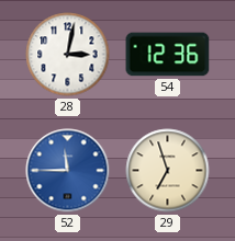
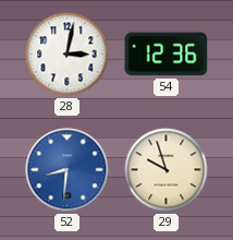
52: 11:45 -> 8:31
29: 6:57 -> 9:57
